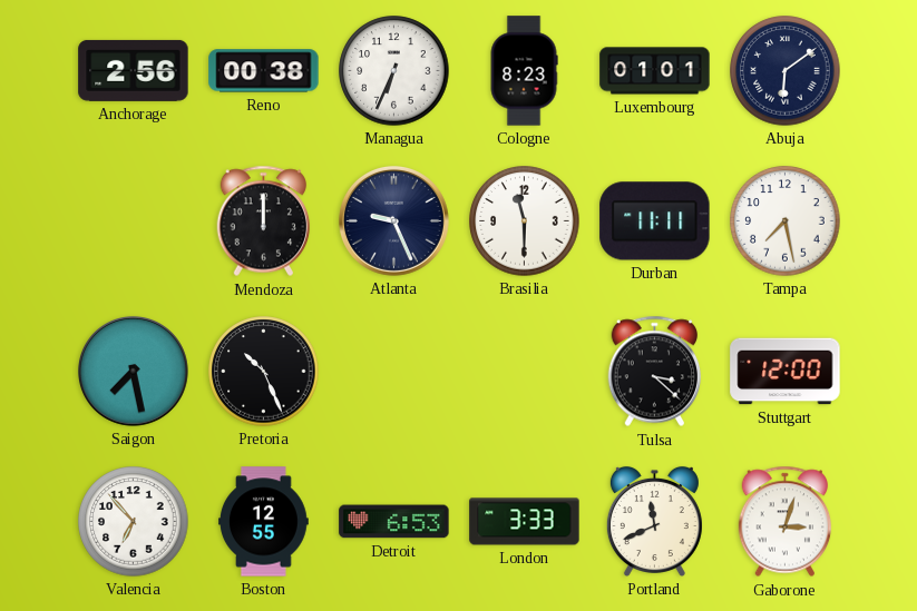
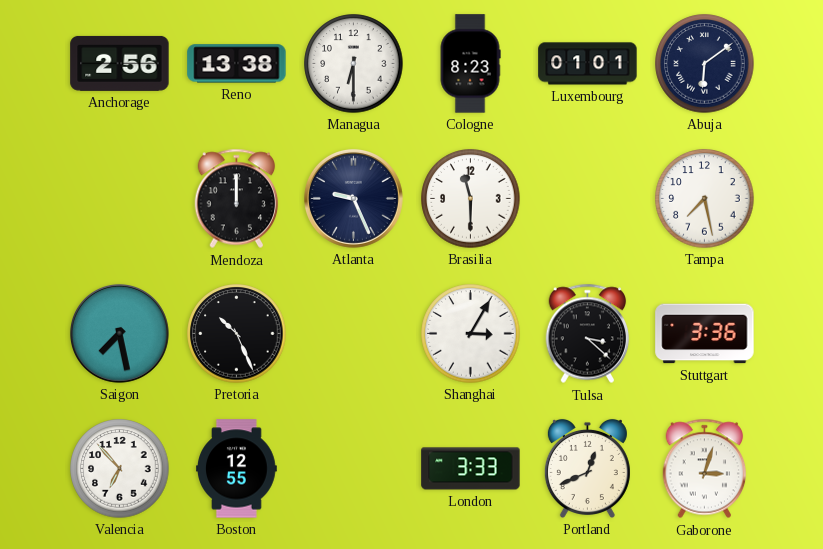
Reno: 00:38 -> 13:38
Managua: 6:34 -> 6:30
Durban: 11:11 -> none
Shanghai: none -> 3:05
Stuttgart: 12:00 -> 3:36
Detroit: 6:53 -> none
Portland: 11:41 -> 12:41
